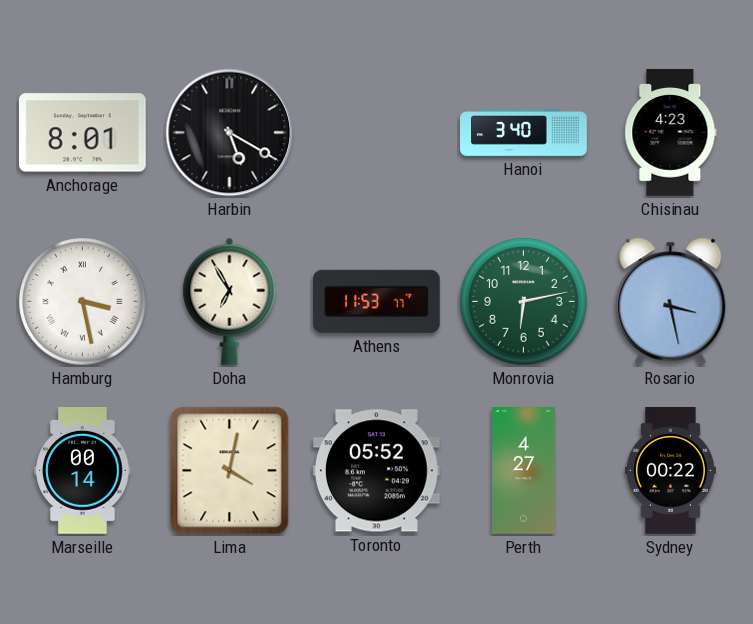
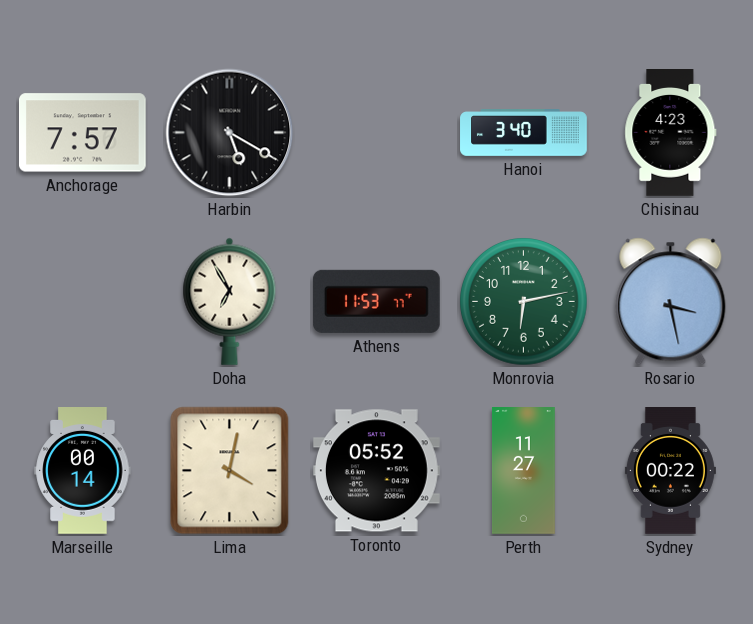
Anchorage: 8:01 -> 7:57
Hamburg: 3:28 -> none
Perth: 4:27 -> 11:27
